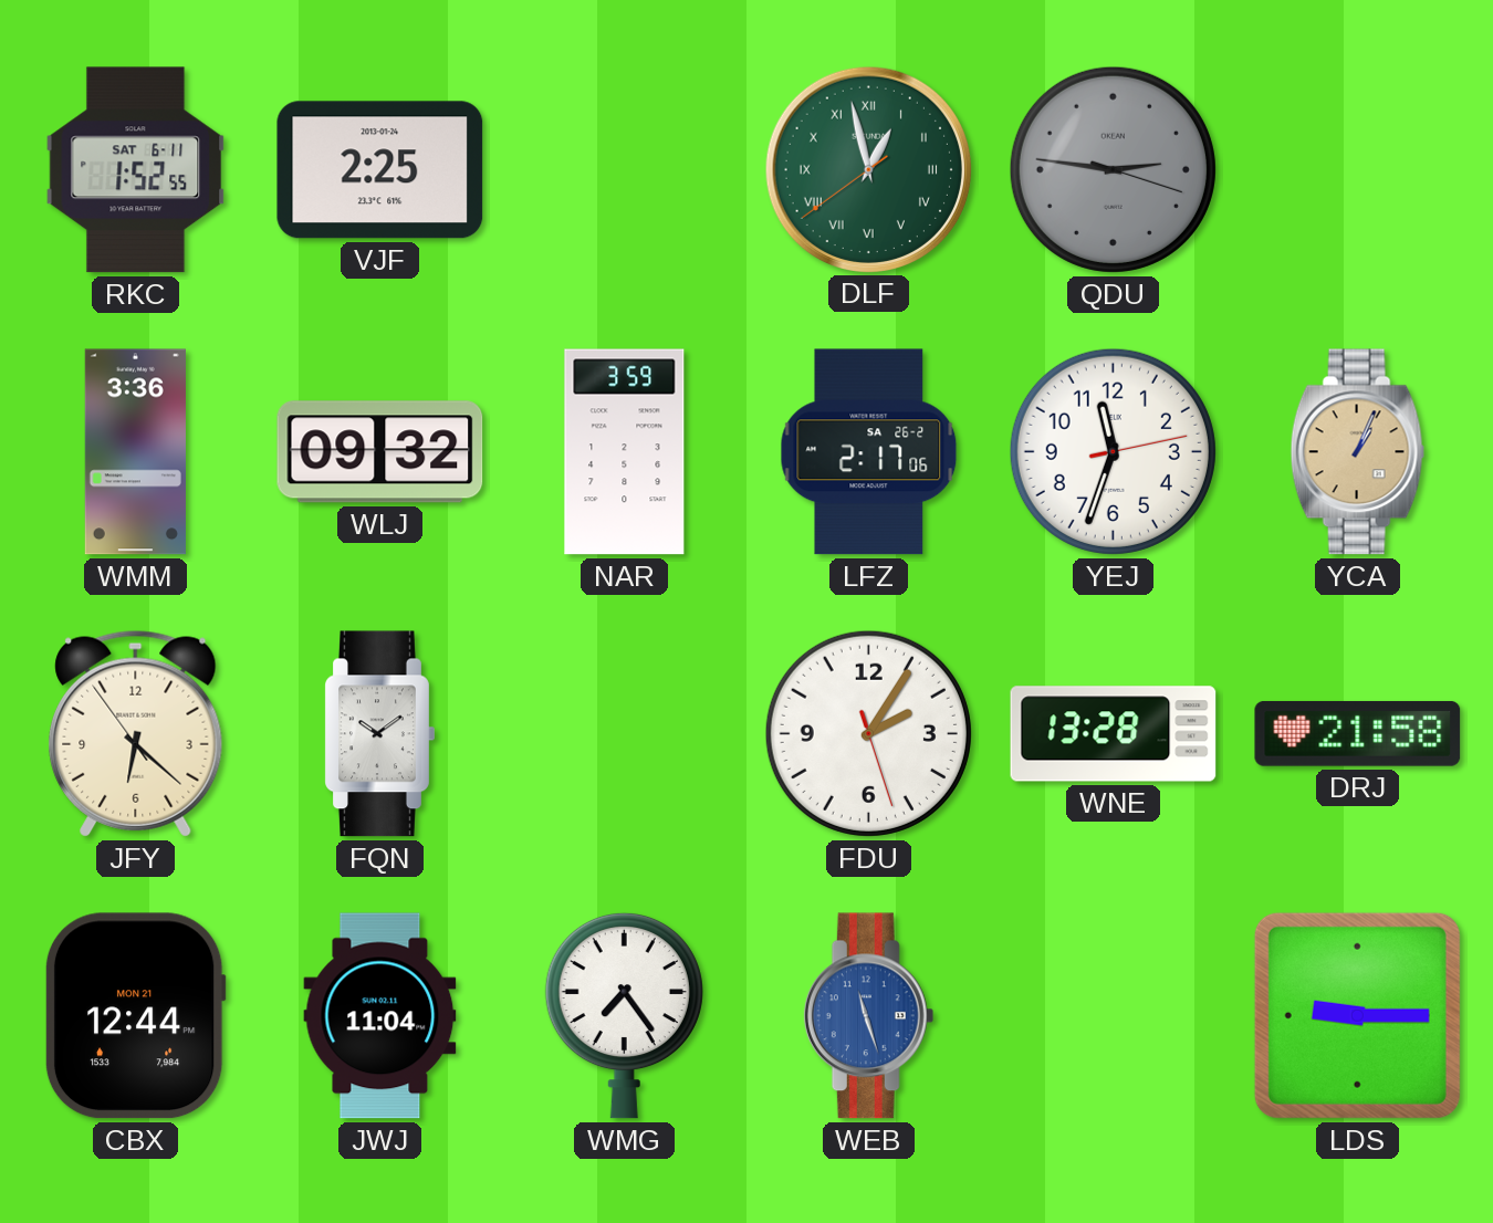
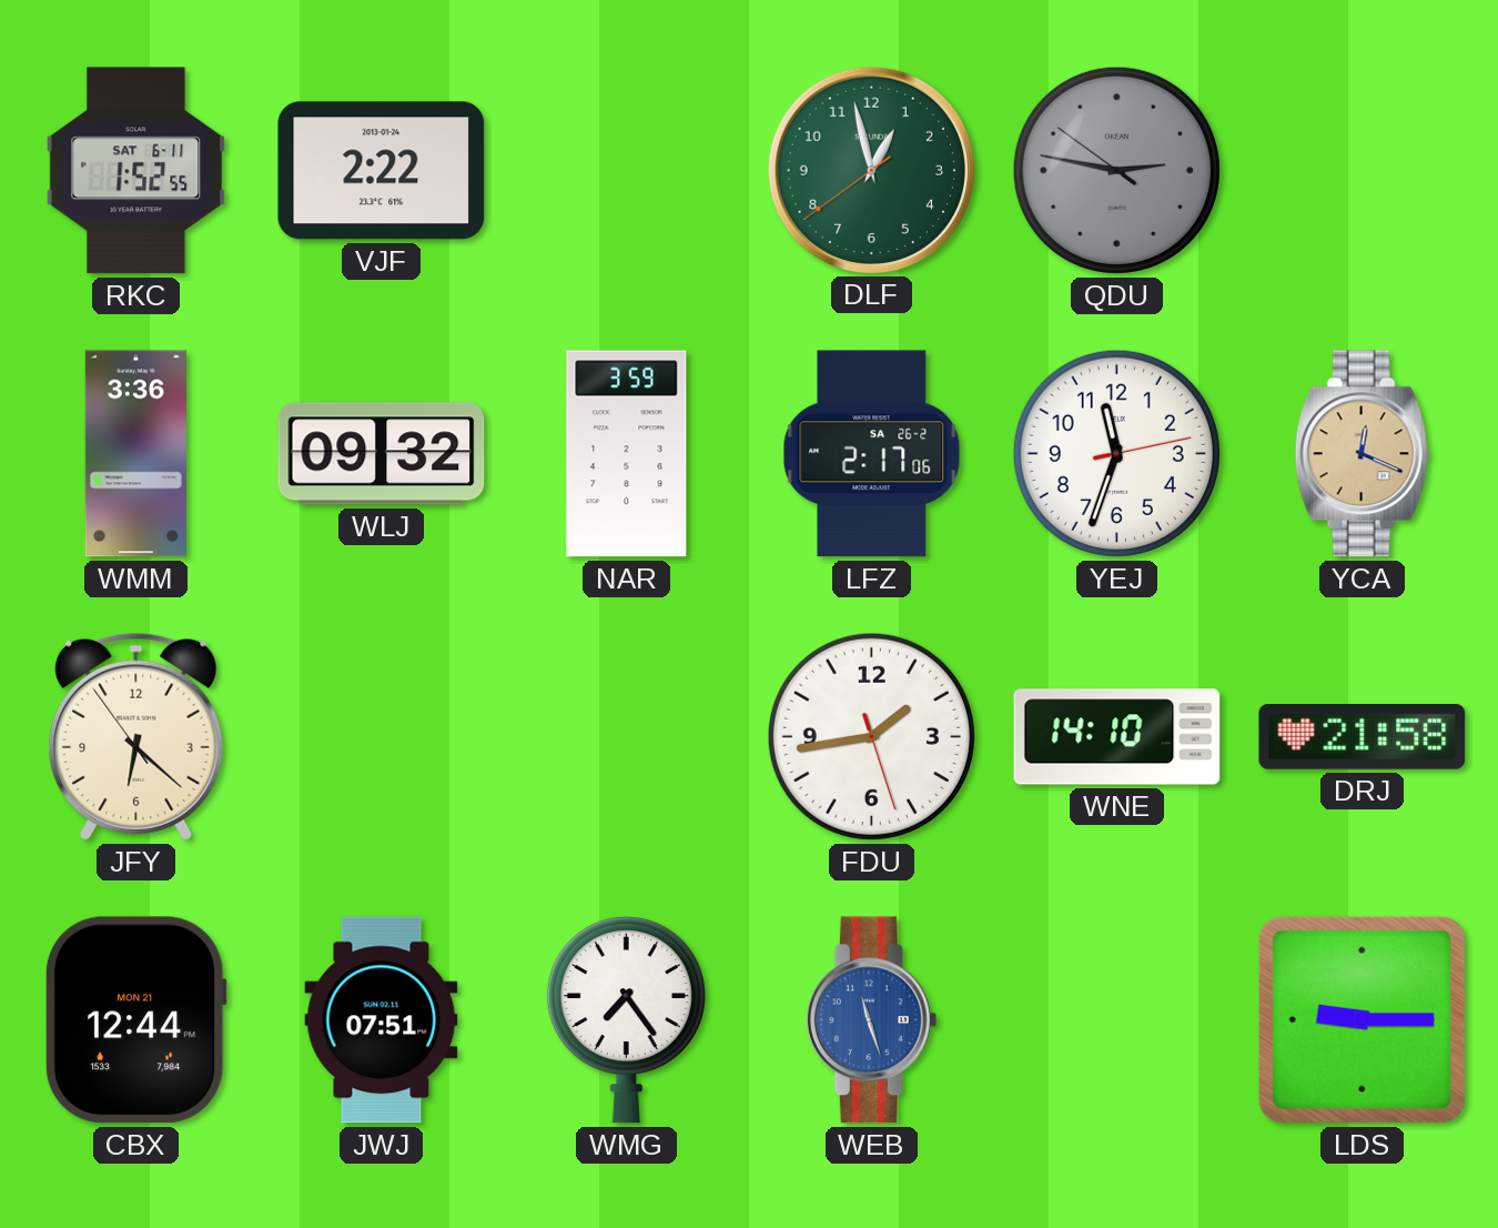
VJF: 2:25 -> 2:22
DLF numerals: Roman -> Arabic
QDU: 2:46:18 -> 2:46:51
YCA: 1:04 -> 12:19
FQN: 10:09 -> none
FDU: 2:05 -> 1:43
WNE: 13:28 -> 14:10
JWJ: 11:04 -> 07:51
